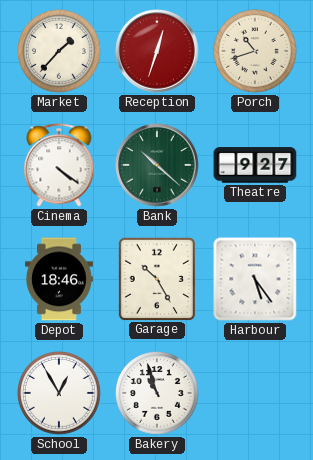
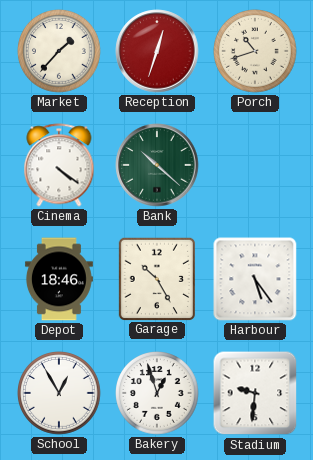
Theatre: 9:27 -> none
Bakery: 10:57 -> 12:57
Stadium: none -> 9:31
